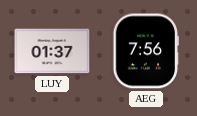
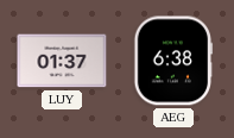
AEG: 7:56 -> 6:38
